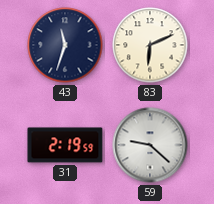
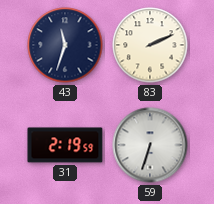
83: 6:11 -> 2:11
59: 9:22 -> 6:33
